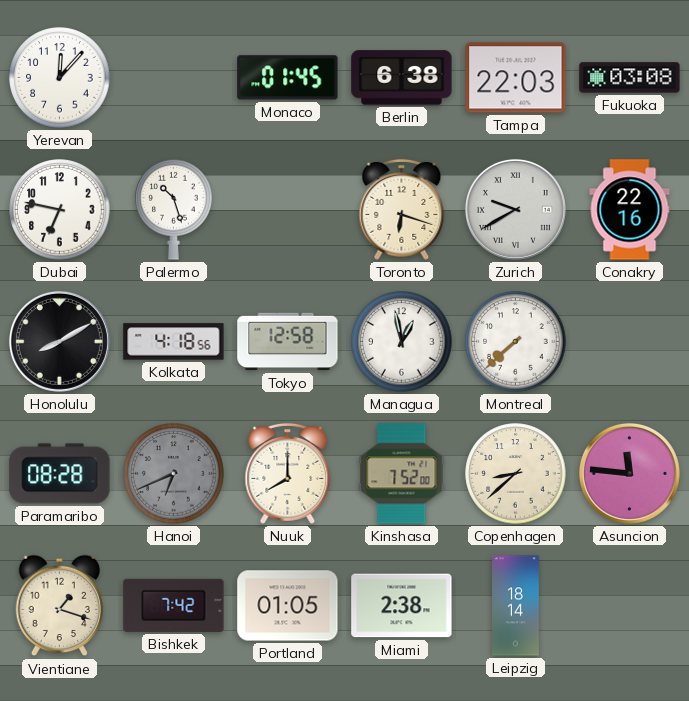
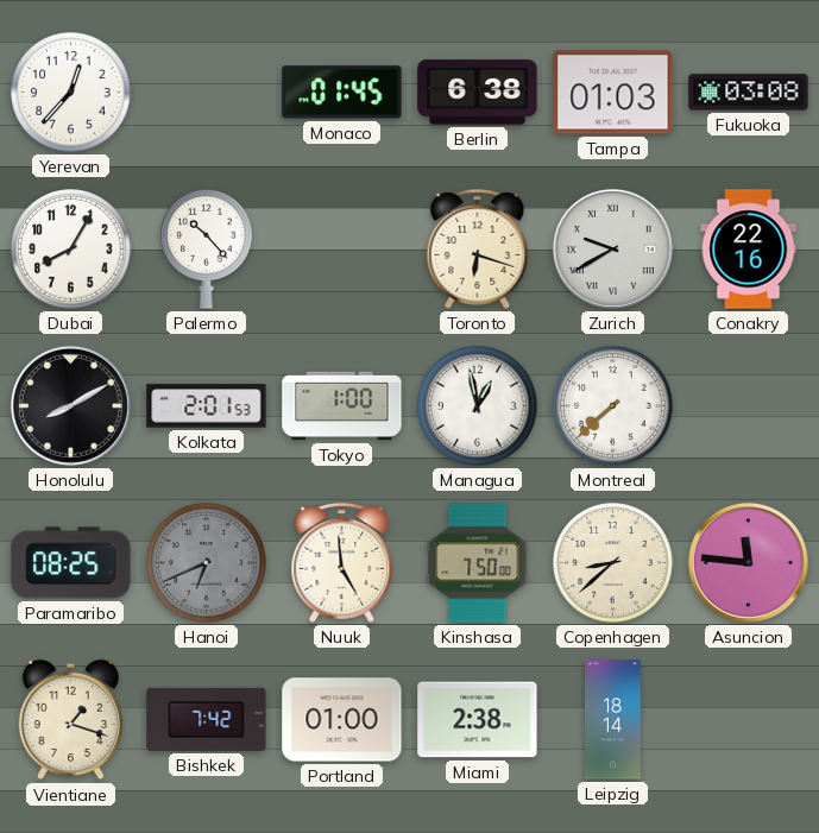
Yerevan: 12:07 -> 12:37
Tampa: 22:03 -> 01:03
Dubai: 6:47 -> 8:05
Palermo: 10:27 -> 10:23
Kolkata: 4:18 -> 2:01
Tokyo: 12:58 -> 1:00
Paramaribo: 08:28 -> 08:25
Nuuk: 8:00 -> 4:59
Kinshasa: 7:52 -> 7:50
Portland: 01:05 -> 01:00
